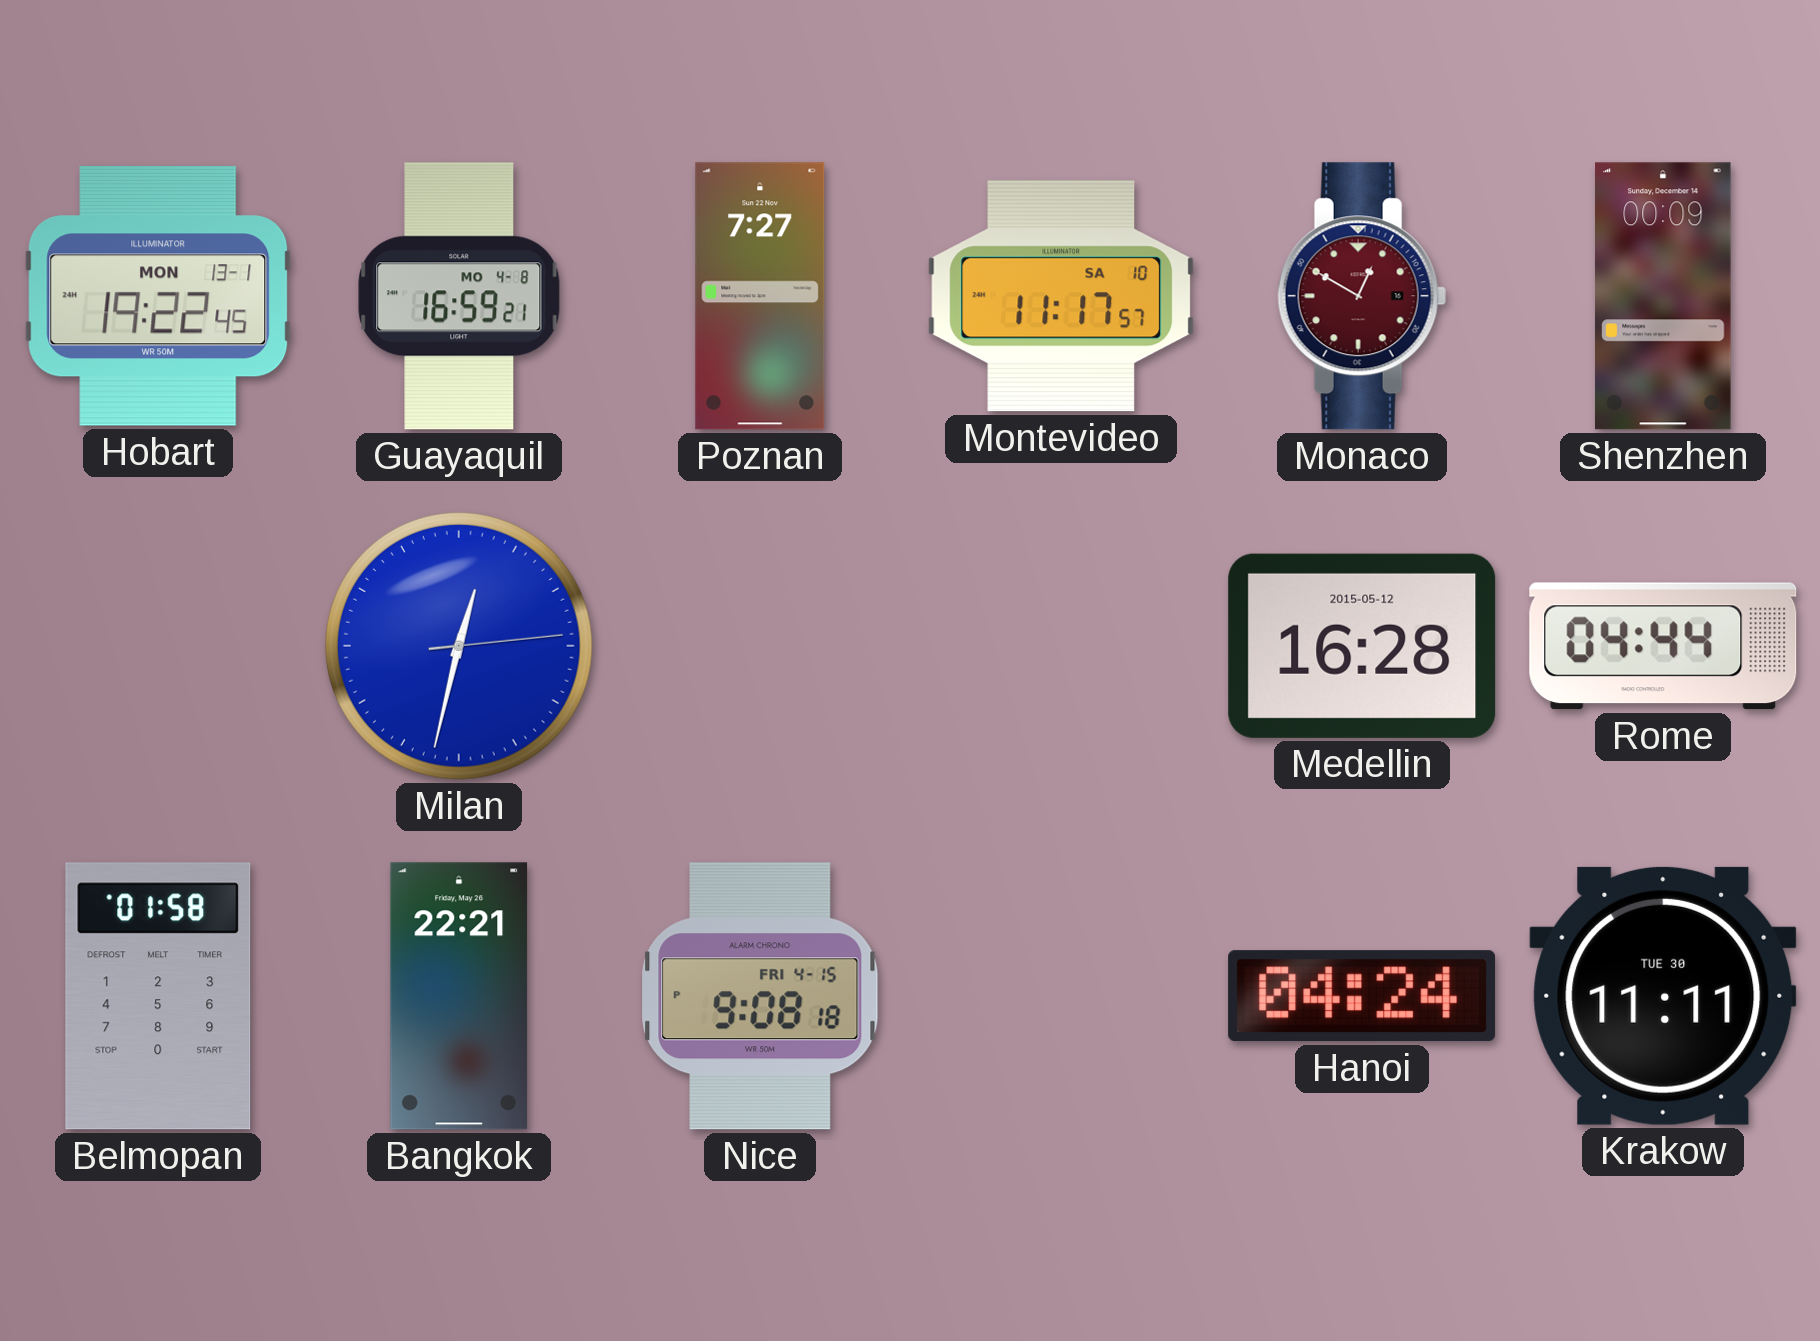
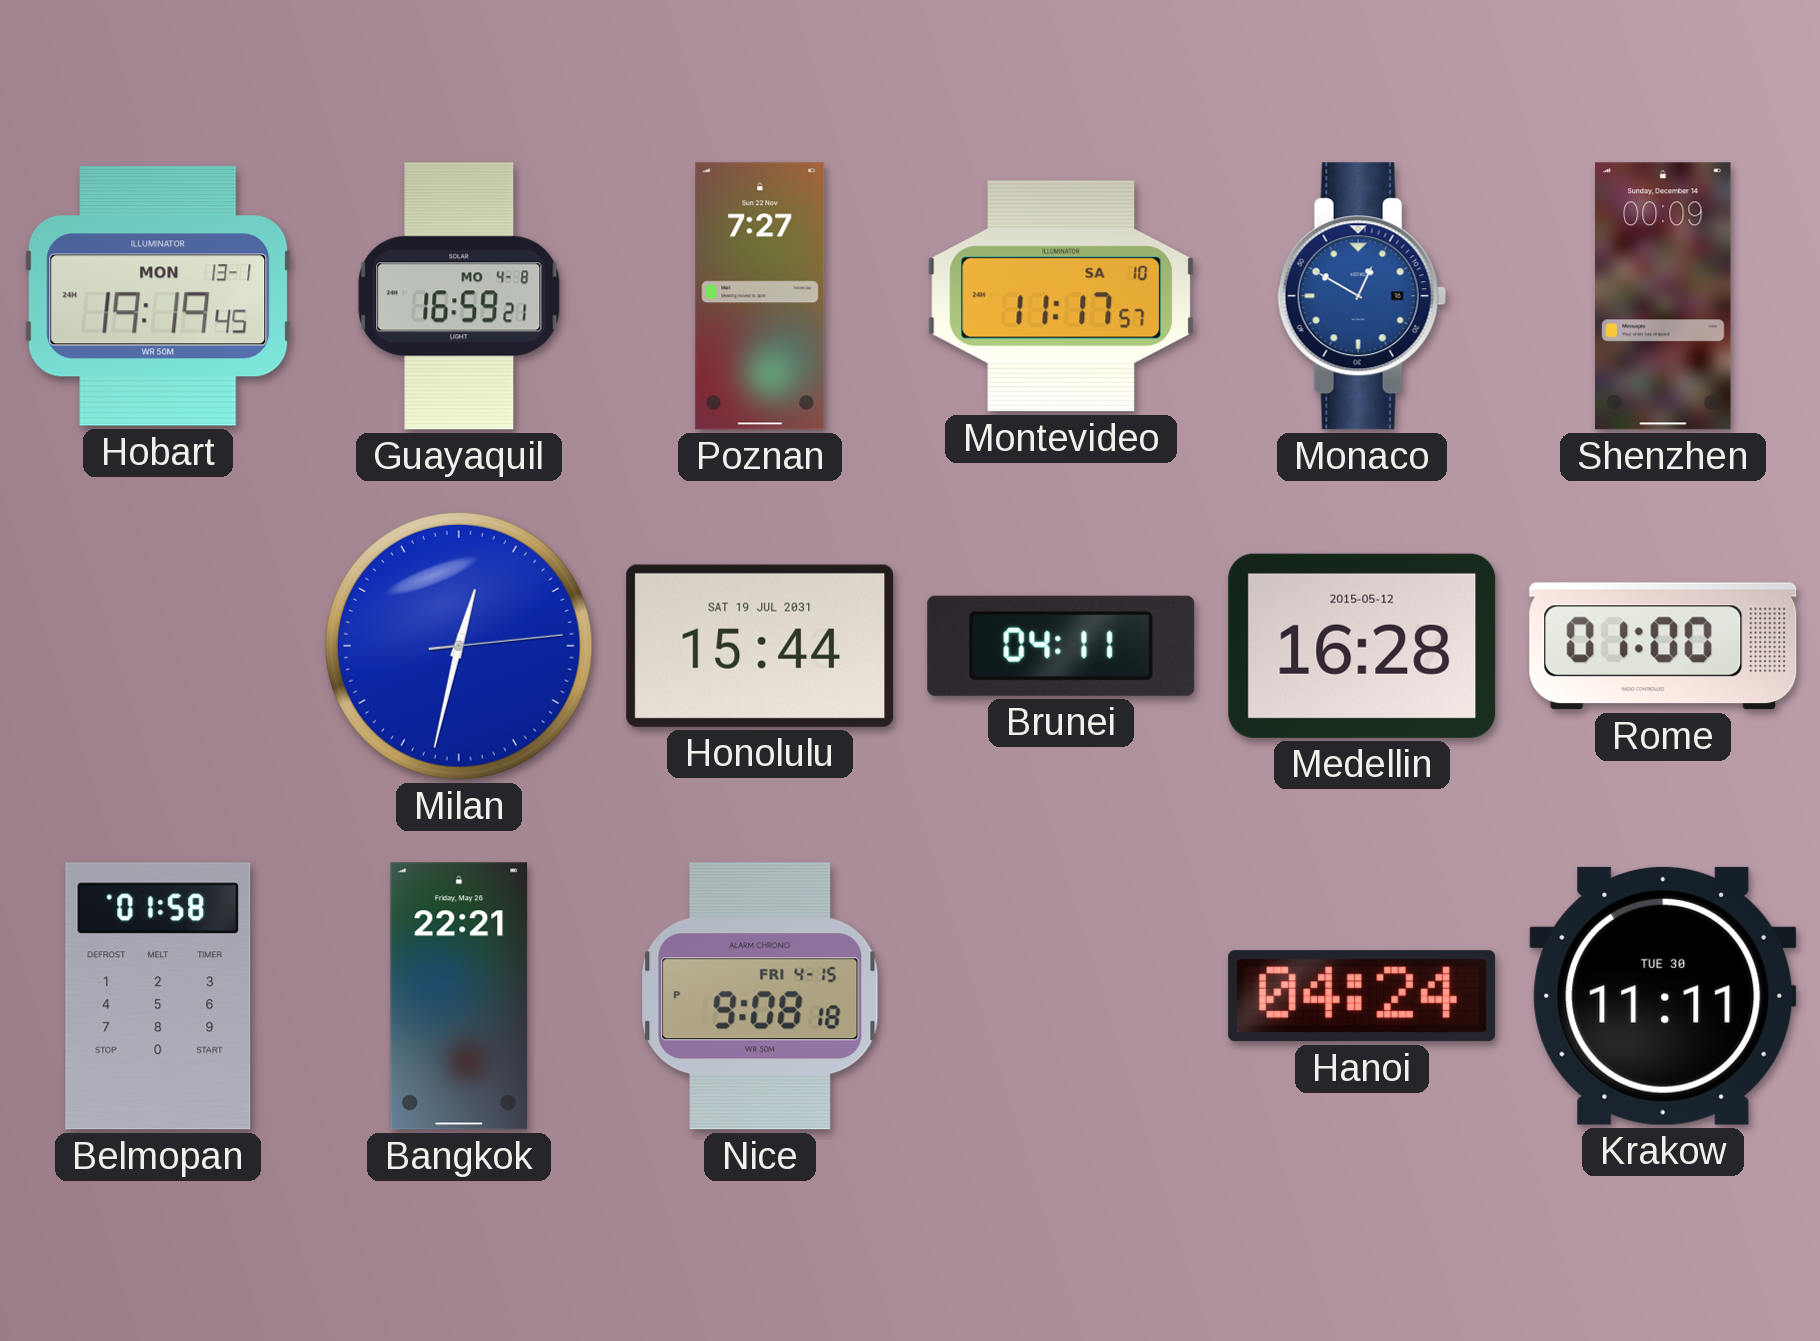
Hobart: 19:22 -> 19:19
Monaco dial: burgundy -> blue
Honolulu: none -> 15:44
Brunei: none -> 04:11
Rome: 04:44 -> 01:00
